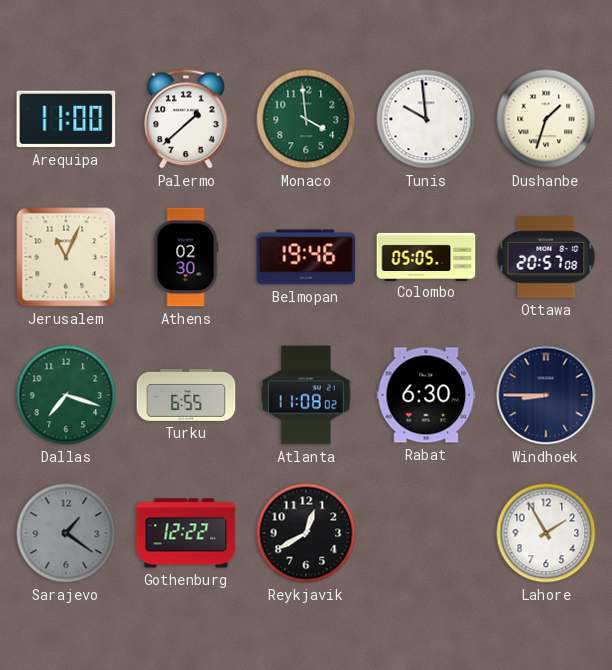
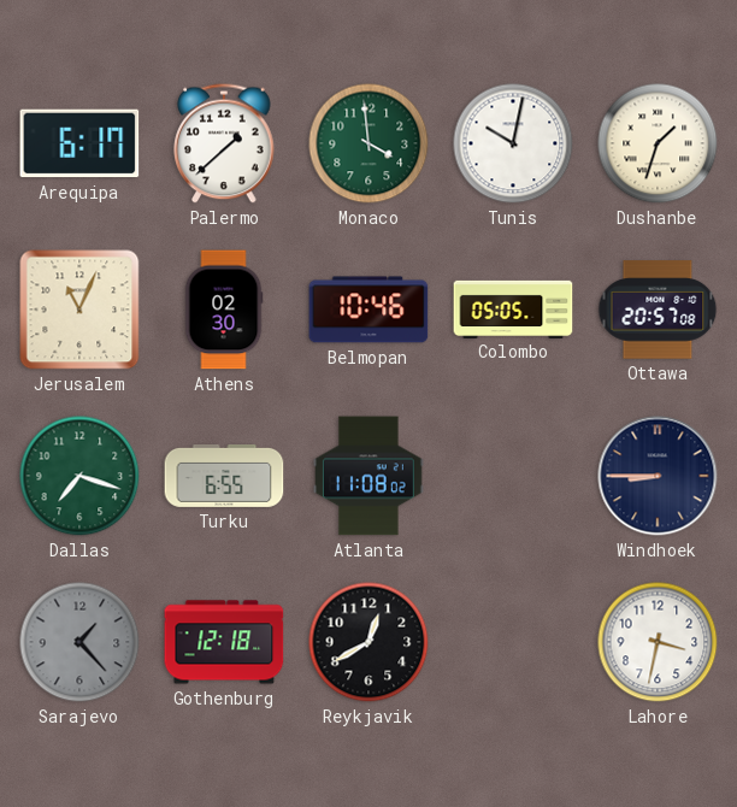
Arequipa: 11:00 -> 6:17
Tunis: 9:59 -> 10:02
Belmopan: 19:46 -> 10:46
Rabat: 6:30 -> none
Sarajevo: 1:21 -> 1:23
Gothenburg: 12:22 -> 12:18
Lahore: 1:55 -> 3:32
